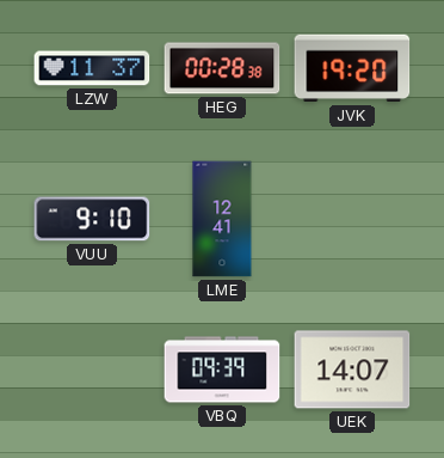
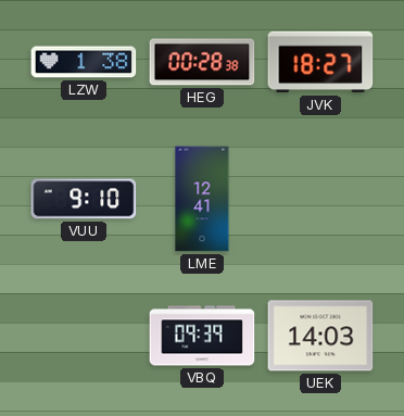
LZW: 11:37 -> 1:38
JVK: 19:20 -> 18:27
UEK: 14:07 -> 14:03
